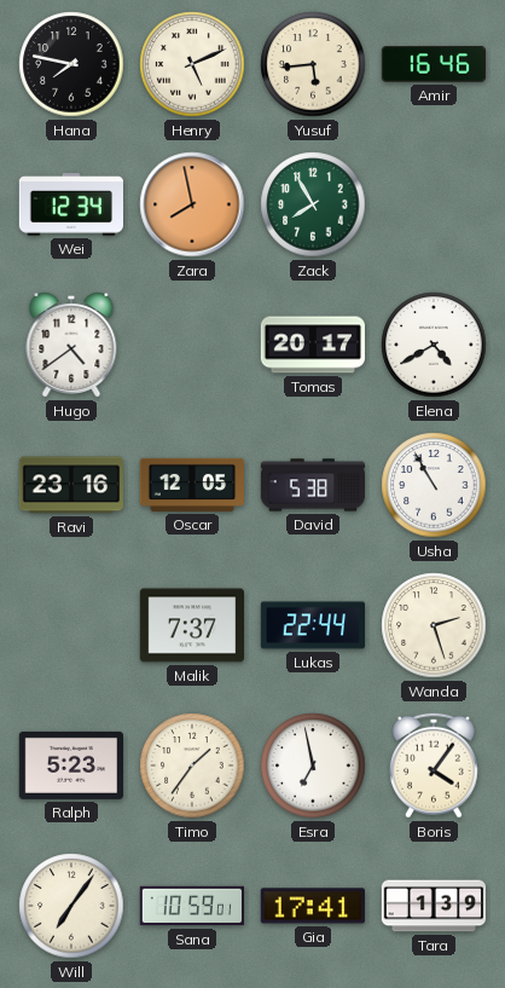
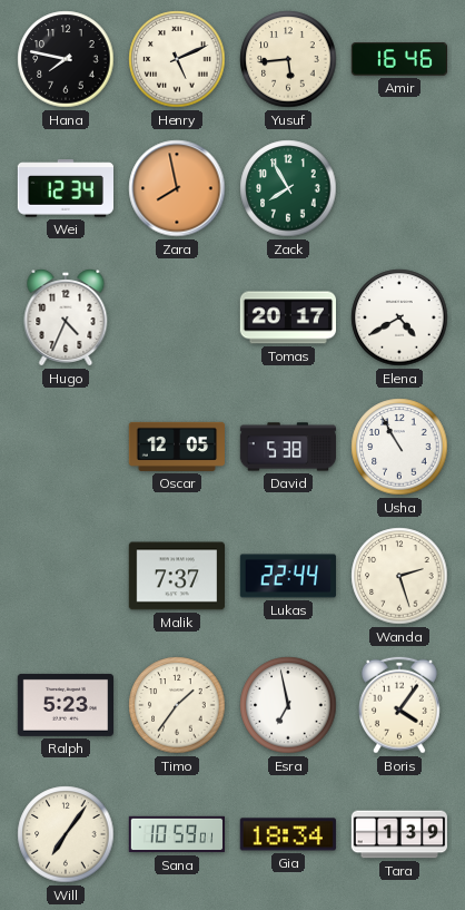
Hugo: 4:39 -> 4:34
Ravi: 23:16 -> none
Gia: 17:41 -> 18:34
